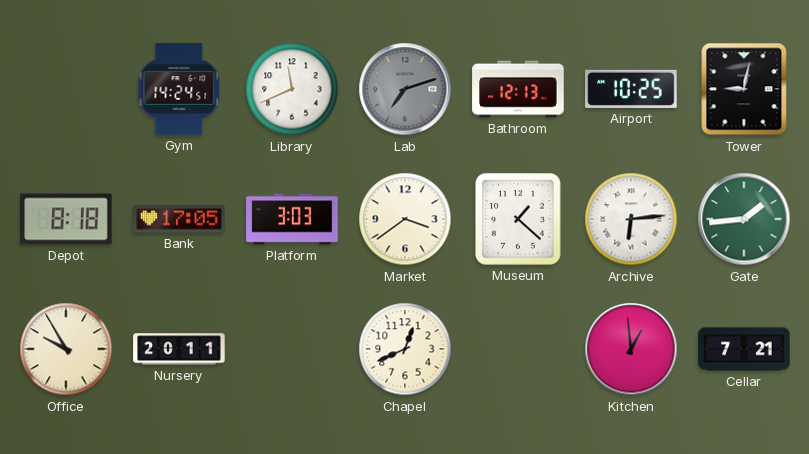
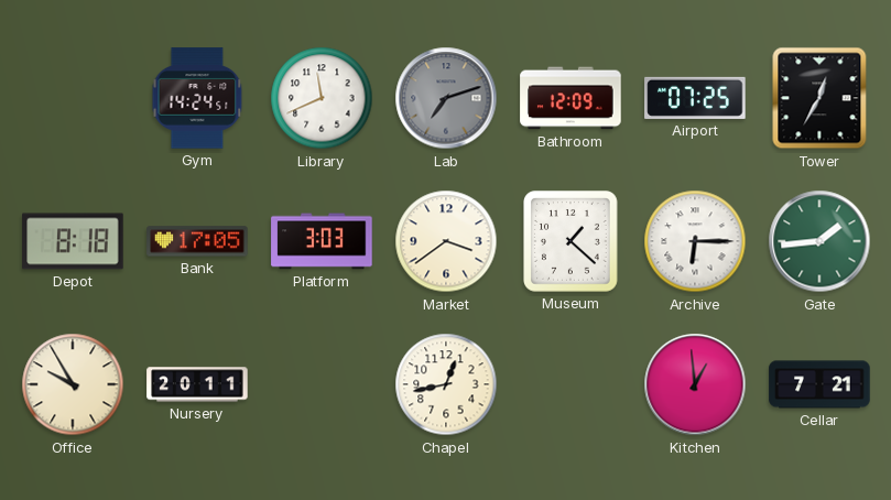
Bathroom: 12:13 -> 12:09
Airport: 10:25 -> 07:25
Tower: 9:02 -> 12:35
Archive: 6:14 -> 6:15
Chapel: 12:41 -> 12:43
